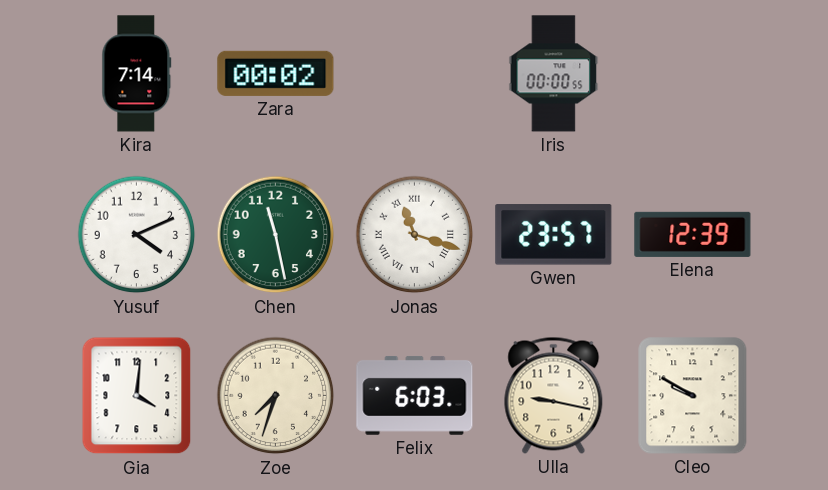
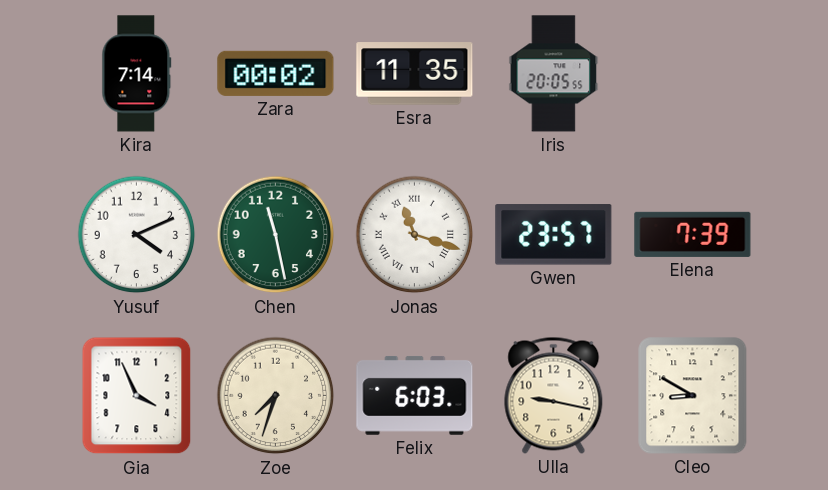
Esra: none -> 11:35
Iris: 00:00 -> 20:05
Elena: 12:39 -> 7:39
Gia: 4:01 -> 3:56
Cleo: 9:50 -> 8:50
